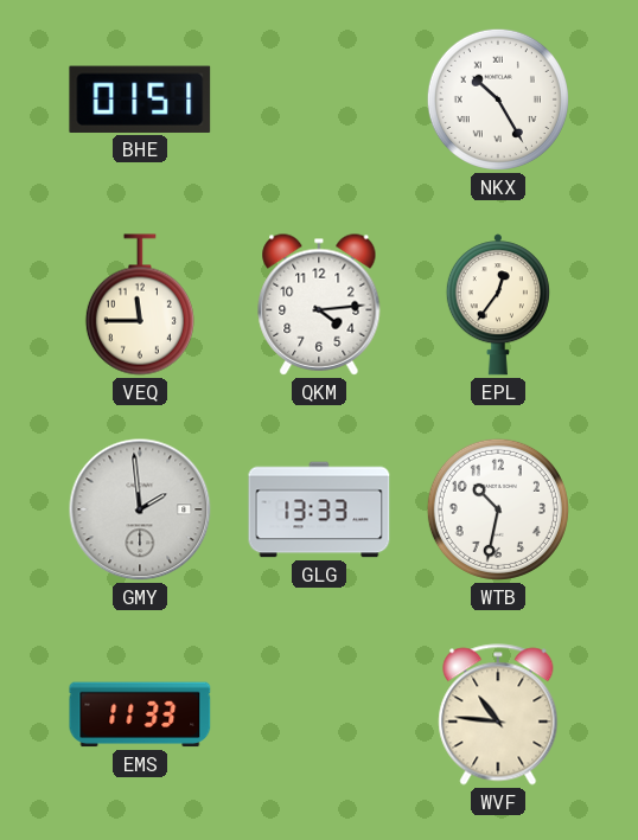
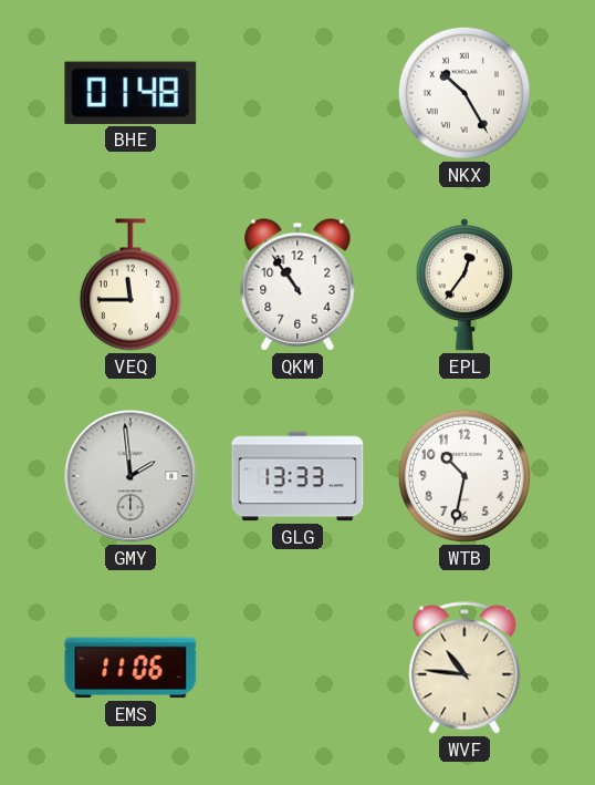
BHE: 01:51 -> 01:48
QKM: 4:14 -> 10:54
EMS: 11:33 -> 11:06
